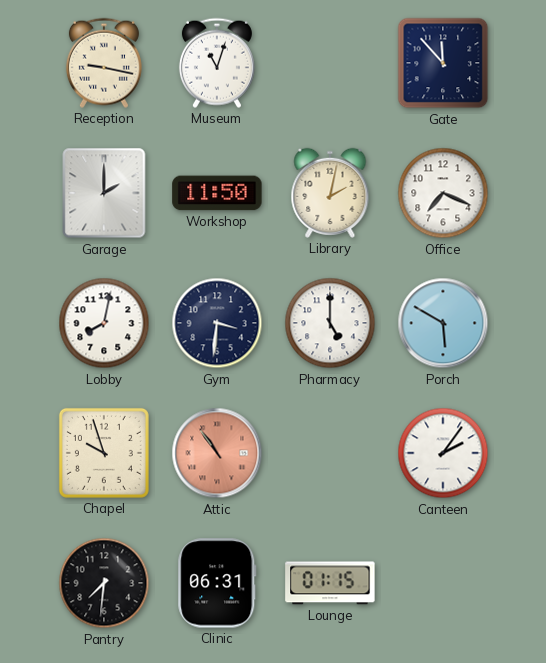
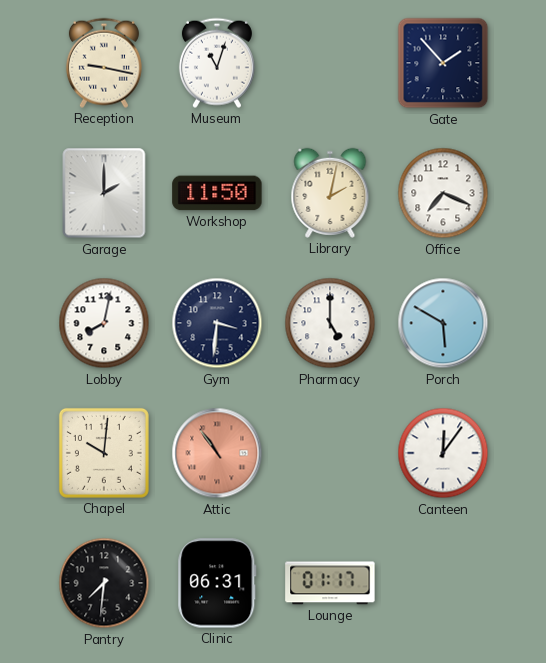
Gate: 11:53 -> 1:53
Chapel: 9:57 -> 10:01
Canteen: 2:06 -> 12:06
Lounge: 01:15 -> 01:17
